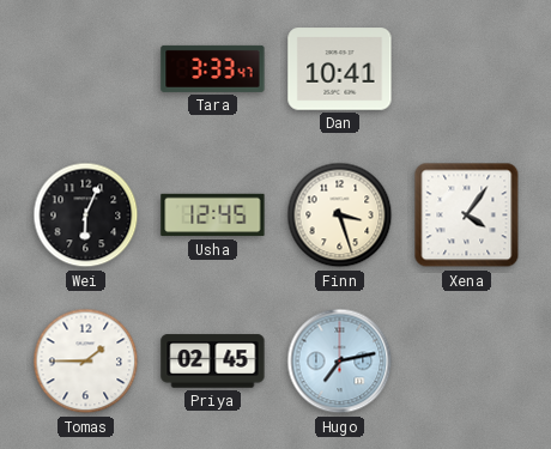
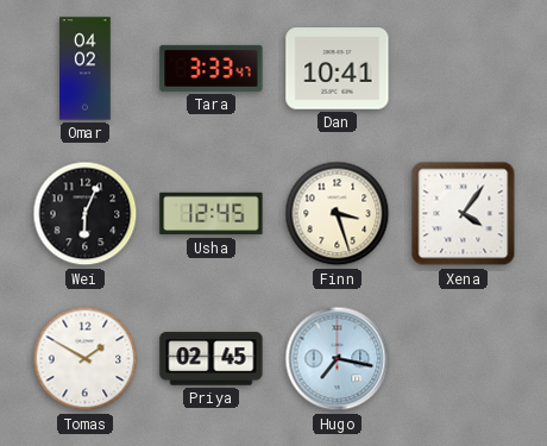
Omar: none -> 04:02
Tomas: 1:45 -> 1:50
Hugo: 7:13 -> 7:17
